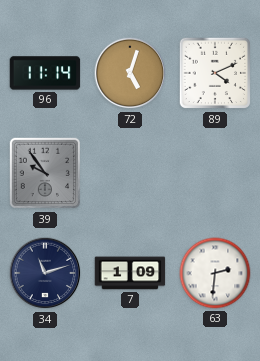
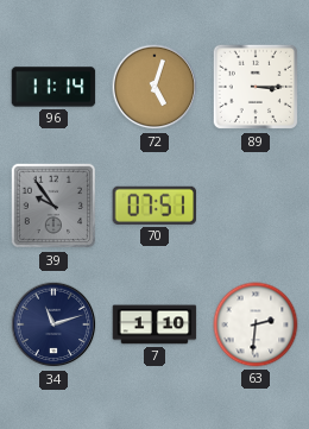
89: 4:11 -> 3:15
70: none -> 07:51
7: 1:09 -> 1:10
